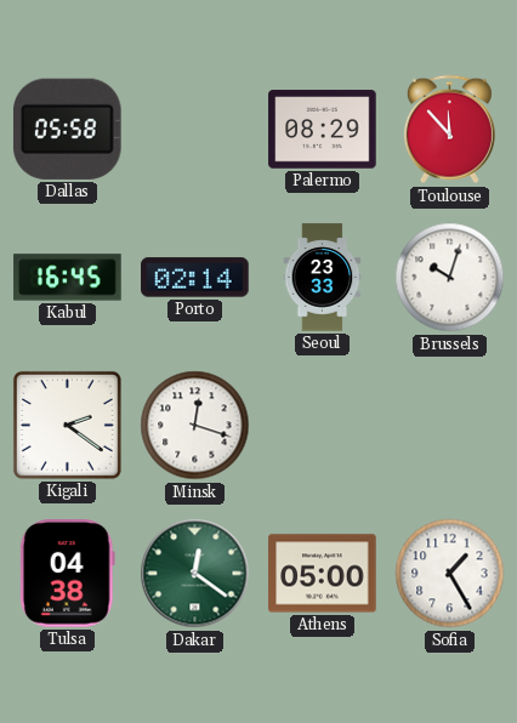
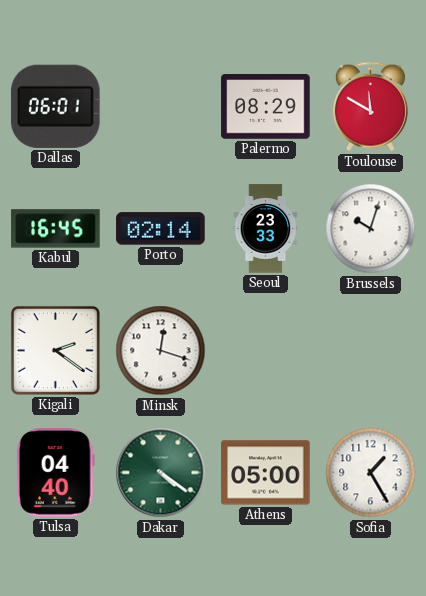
Dallas: 05:58 -> 06:01
Toulouse: 11:53 -> 11:50
Tulsa: 04:38 -> 04:40
Dakar: 12:21 -> 4:21
